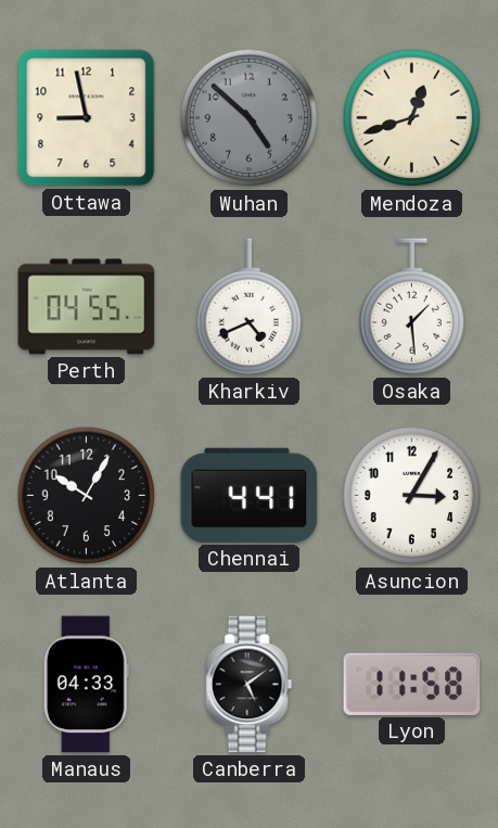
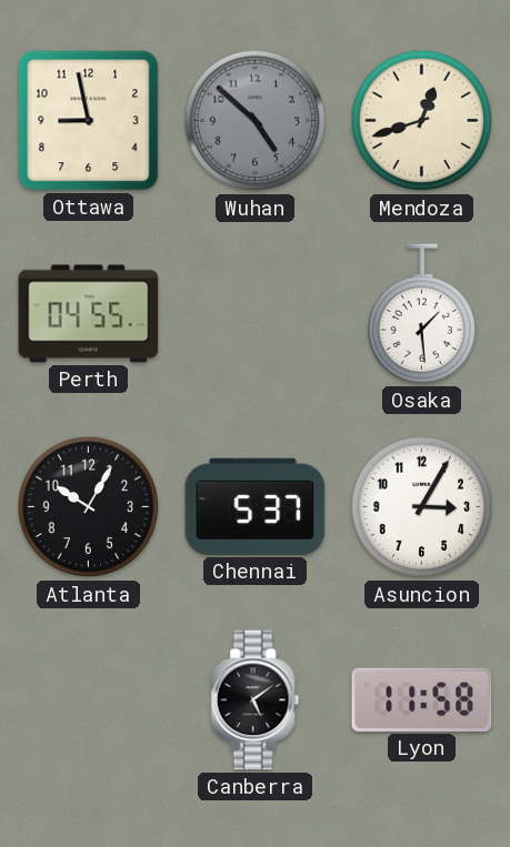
Kharkiv: 4:41 -> none
Chennai: 4:41 -> 5:37
Manaus: 04:33 -> none
